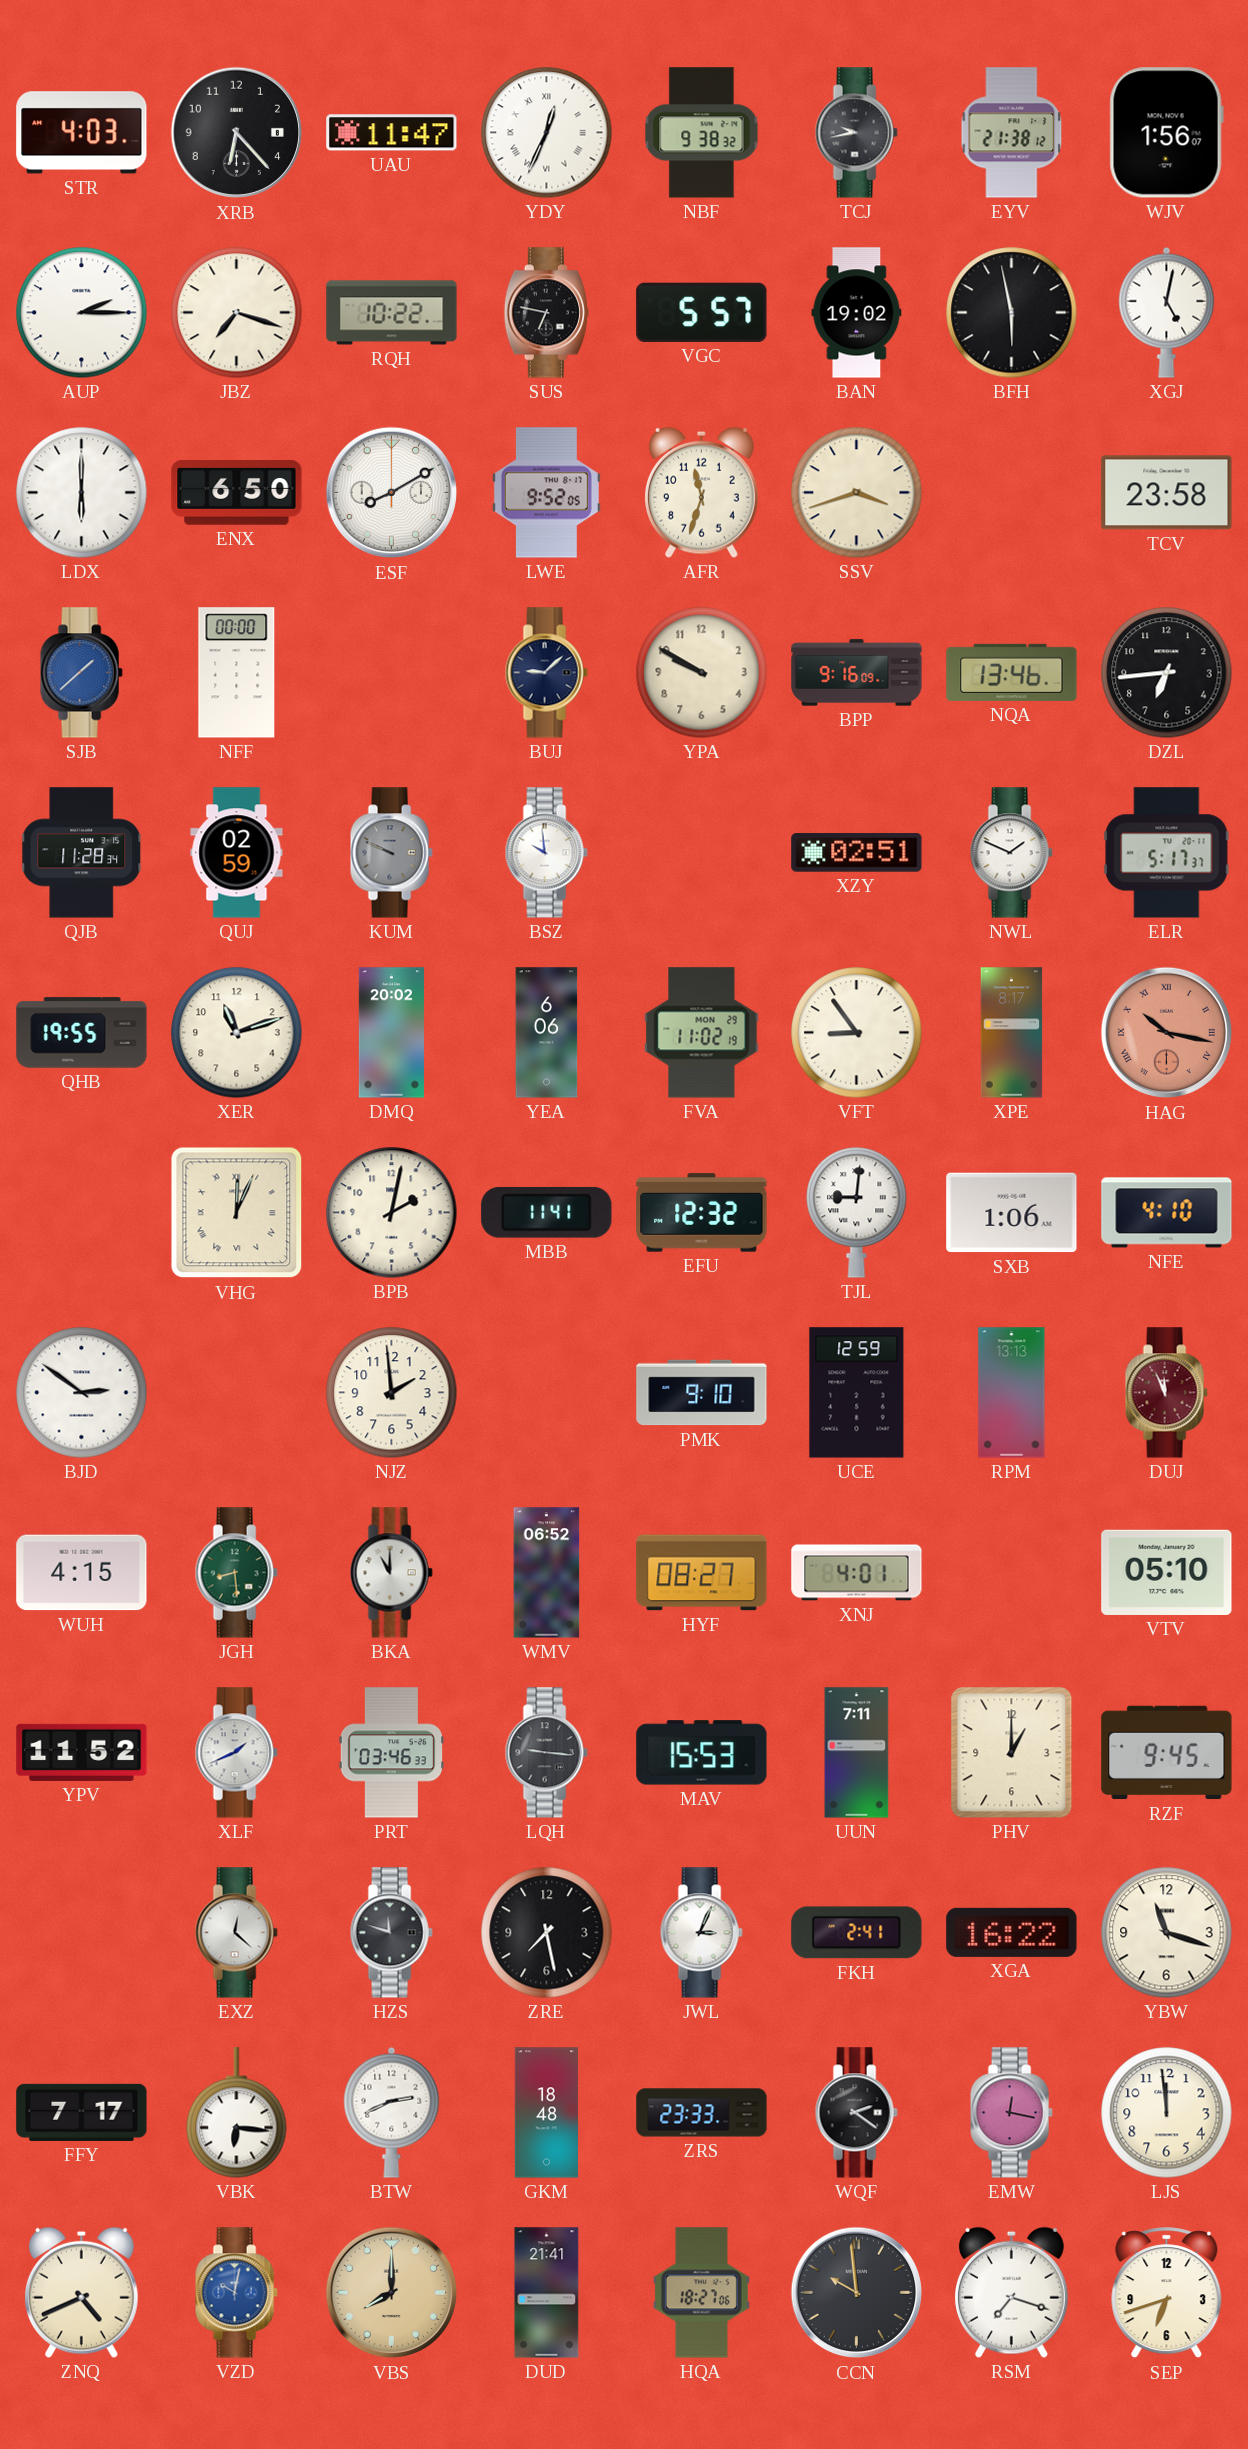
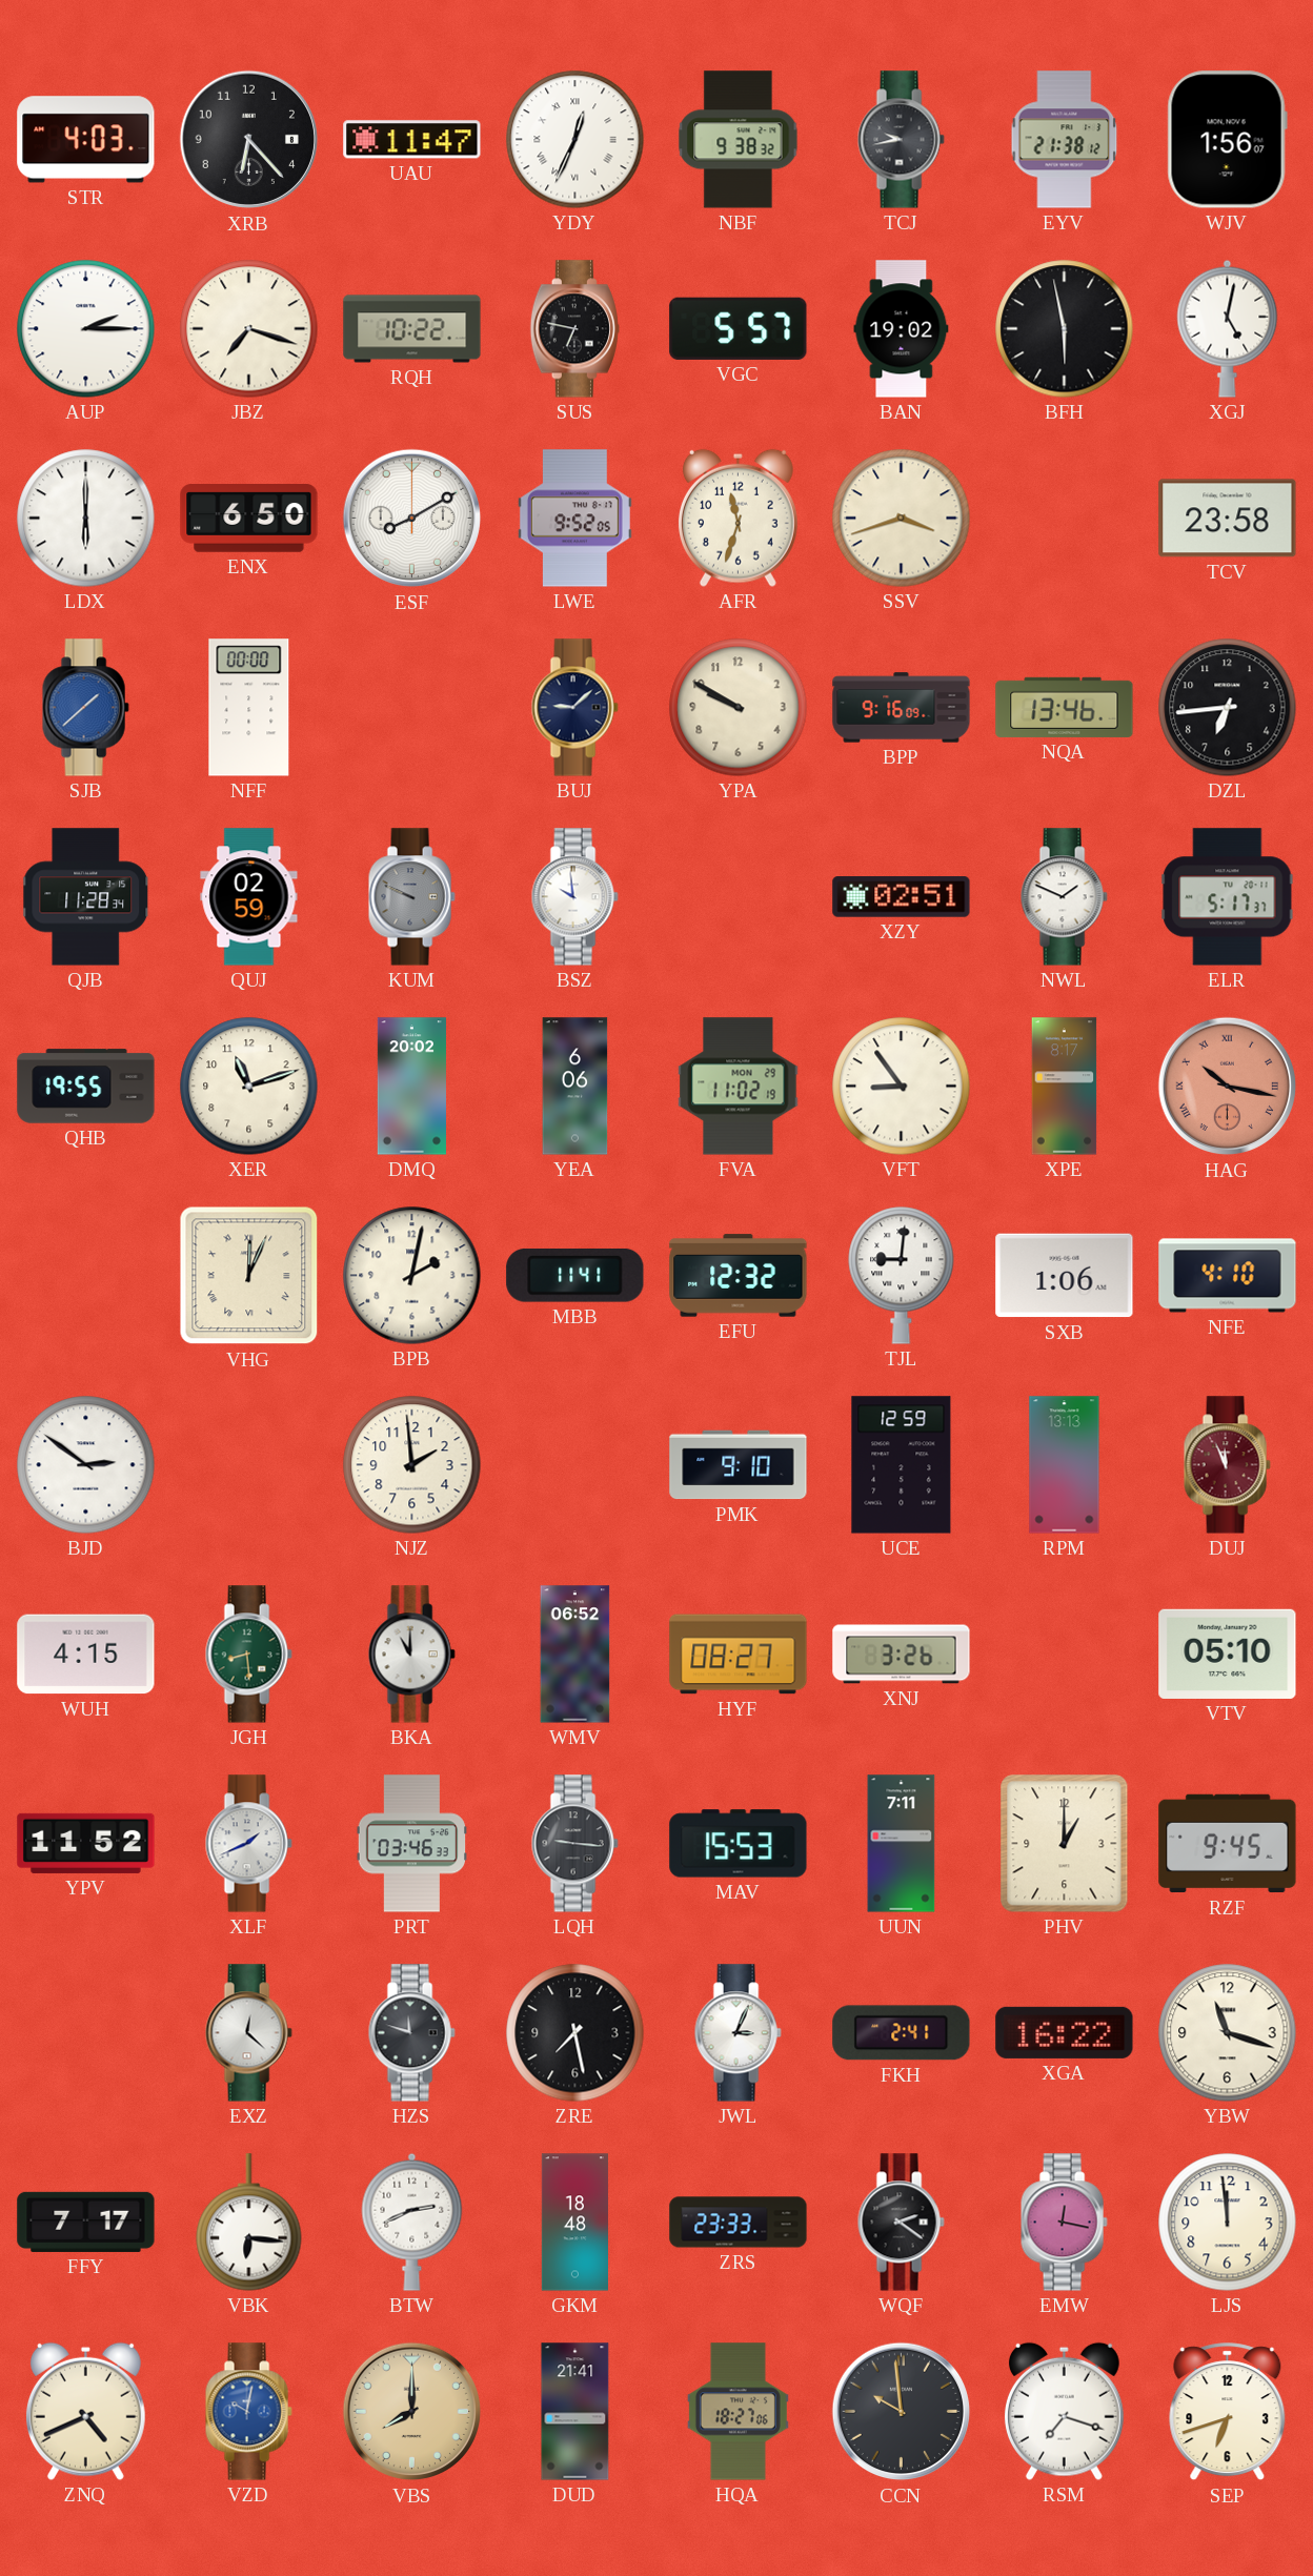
XNJ: 4:01 -> 3:26
